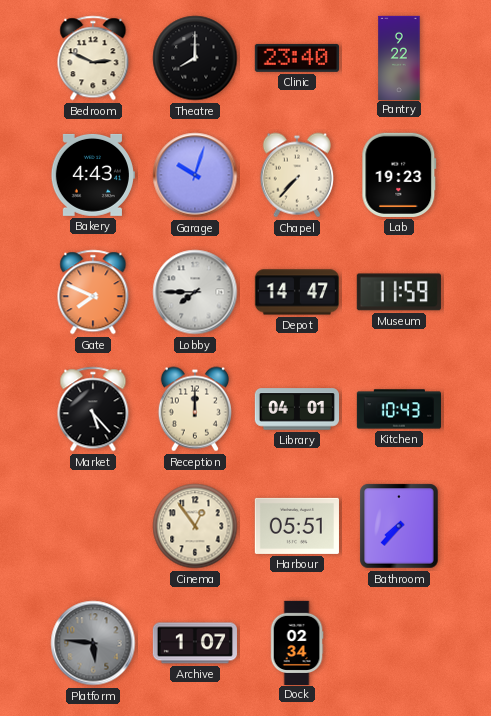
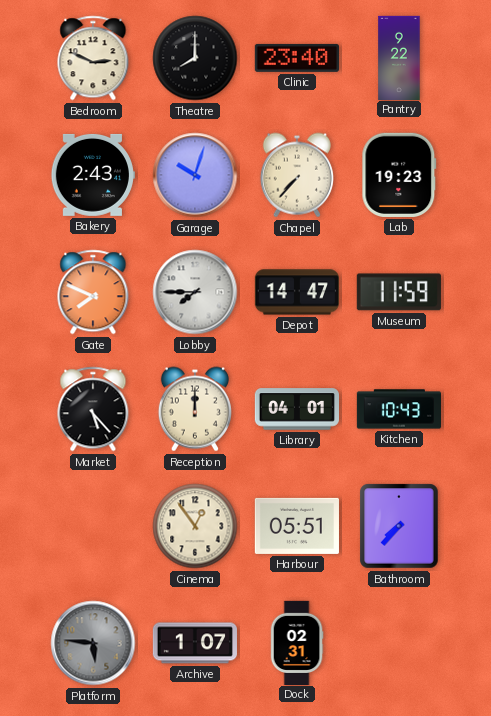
Bakery: 4:43 -> 2:43
Dock: 02:34 -> 02:31
